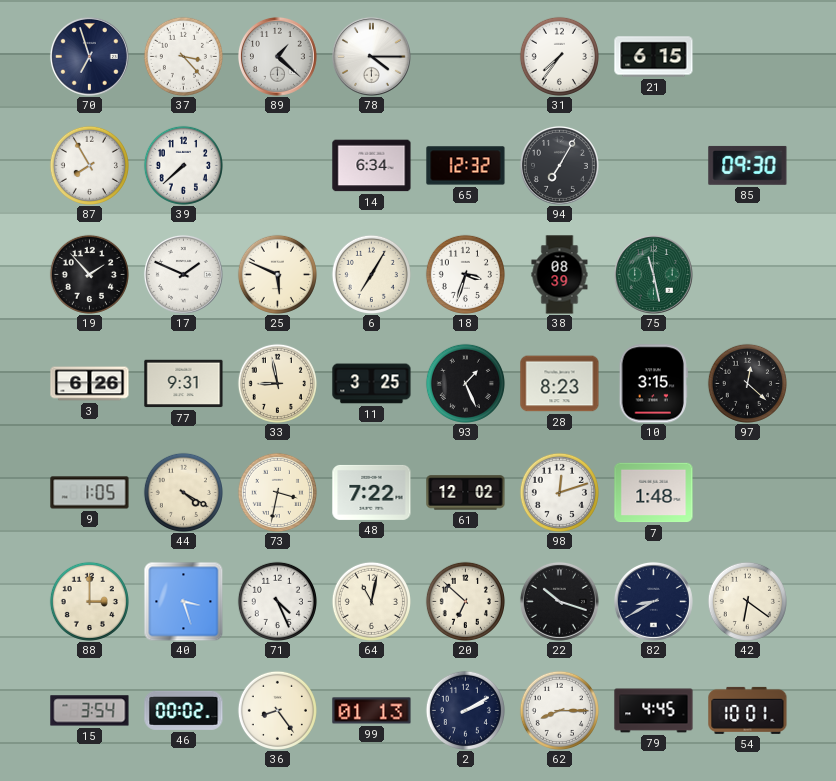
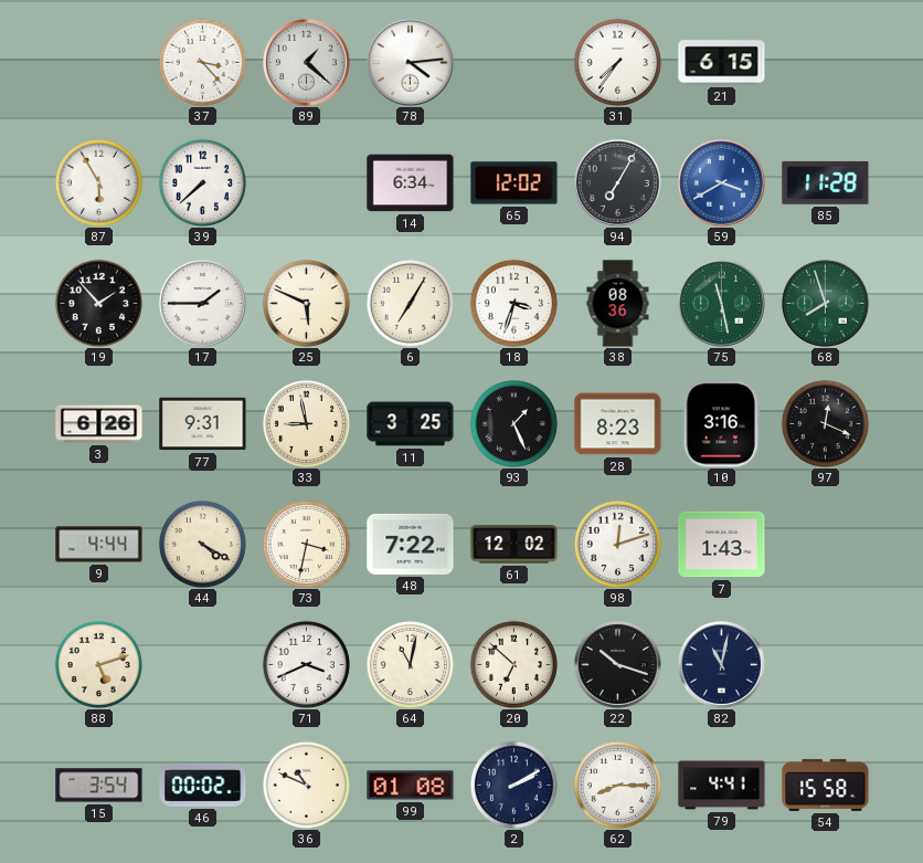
70: 6:57 -> none
78: 4:15 -> 4:14
87: 7:55 -> 5:55
65: 12:32 -> 12:02
59: none -> 3:40
85: 09:30 -> 11:28
17: 1:49 -> 1:45
38: 08:39 -> 08:36
68: none -> 7:57
10: 3:15 -> 3:16
97: 12:22 -> 12:19
9: 1:05 -> 4:44
7: 1:48 -> 1:43
88: 3:00 -> 5:12
40: 3:27 -> none
71: 4:26 -> 3:41
82: 8:40 -> 11:02
42: 6:21 -> none
36: 8:24 -> 10:49
99: 01:13 -> 01:08
79: 4:45 -> 4:41
54: 10:01 -> 15:58
